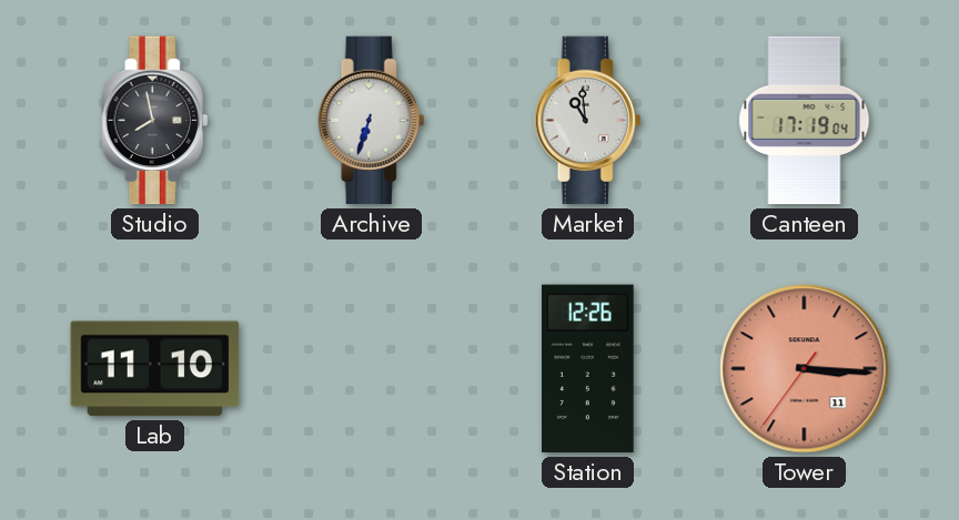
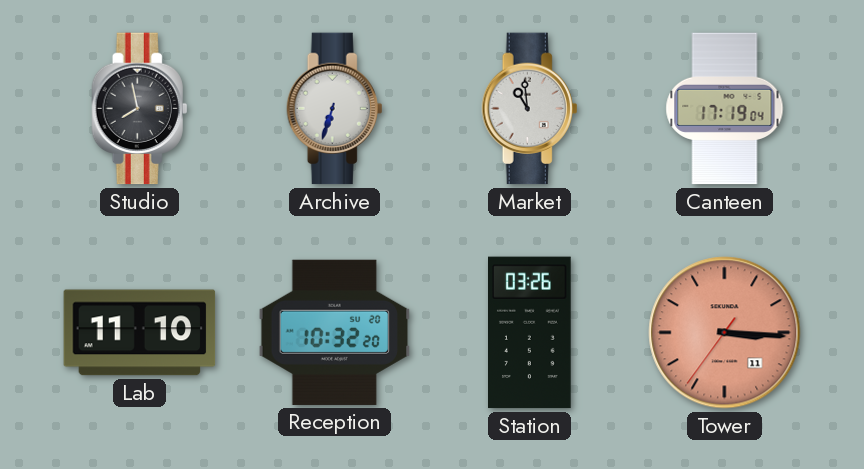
Reception: none -> 10:32
Station: 12:26 -> 03:26
